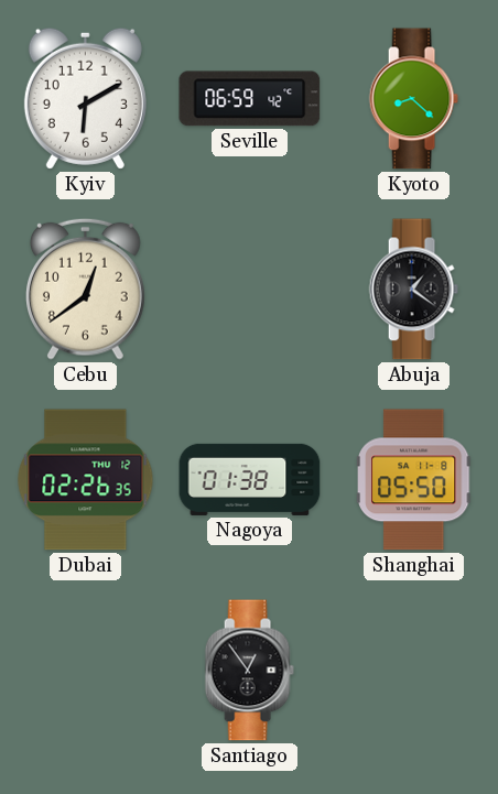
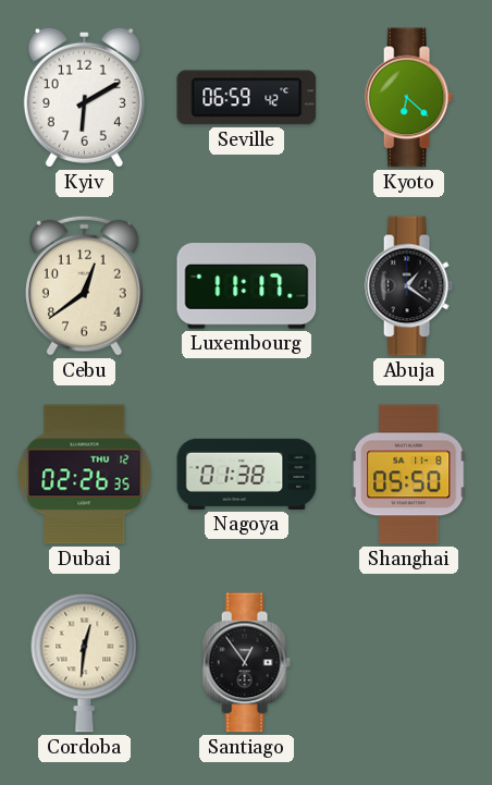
Kyoto: 8:22 -> 6:22
Luxembourg: none -> 11:17
Cordoba: none -> 12:31
